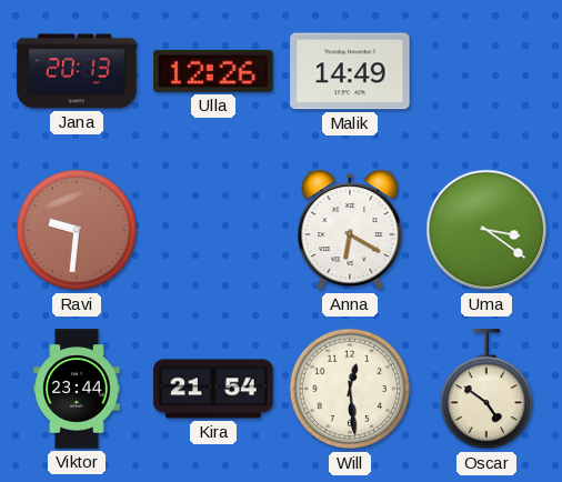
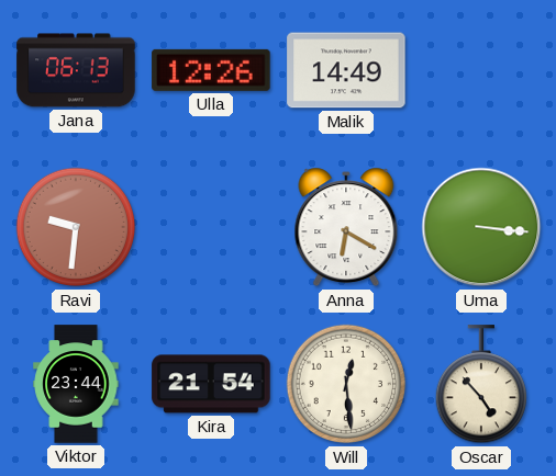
Jana: 20:13 -> 06:13
Uma: 3:21 -> 3:16
Oscar: 4:51 -> 4:53
